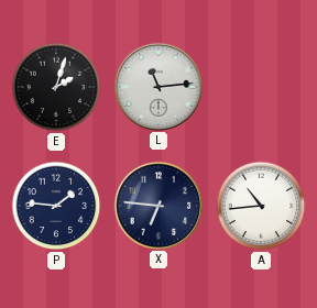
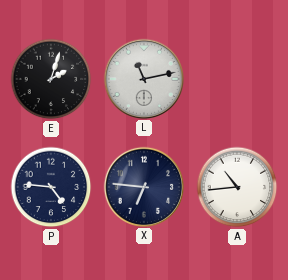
L: 11:14 -> 11:13
P: 1:46 -> 4:46
